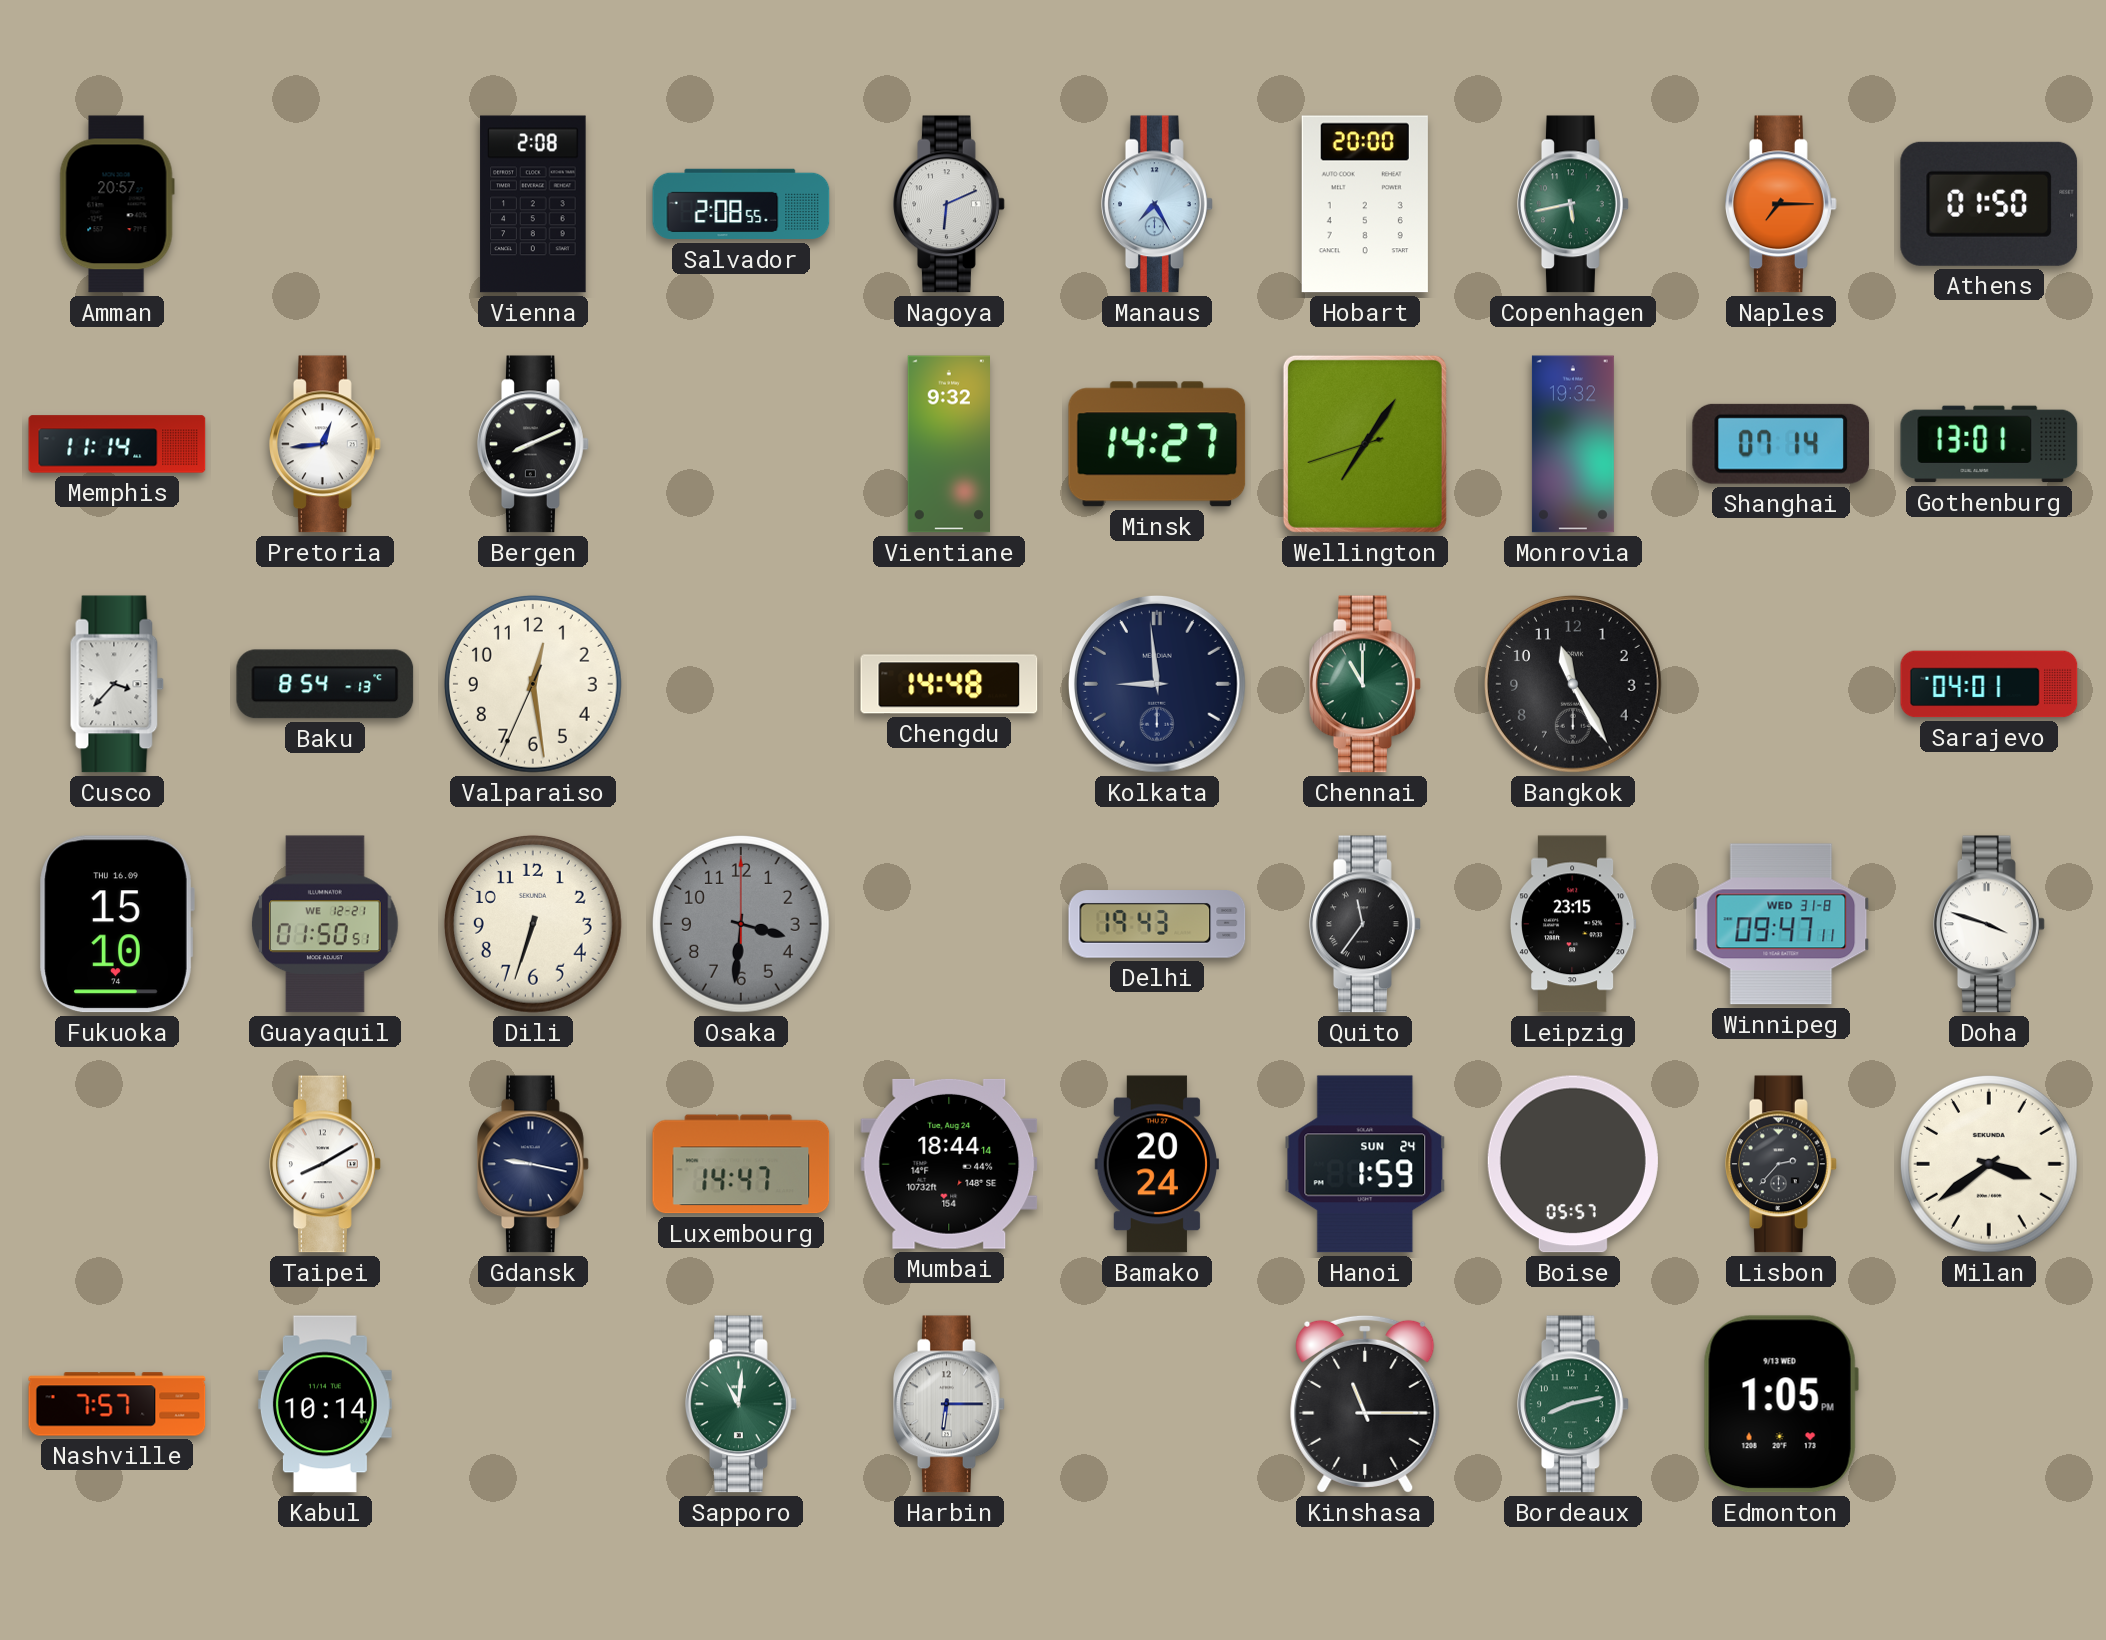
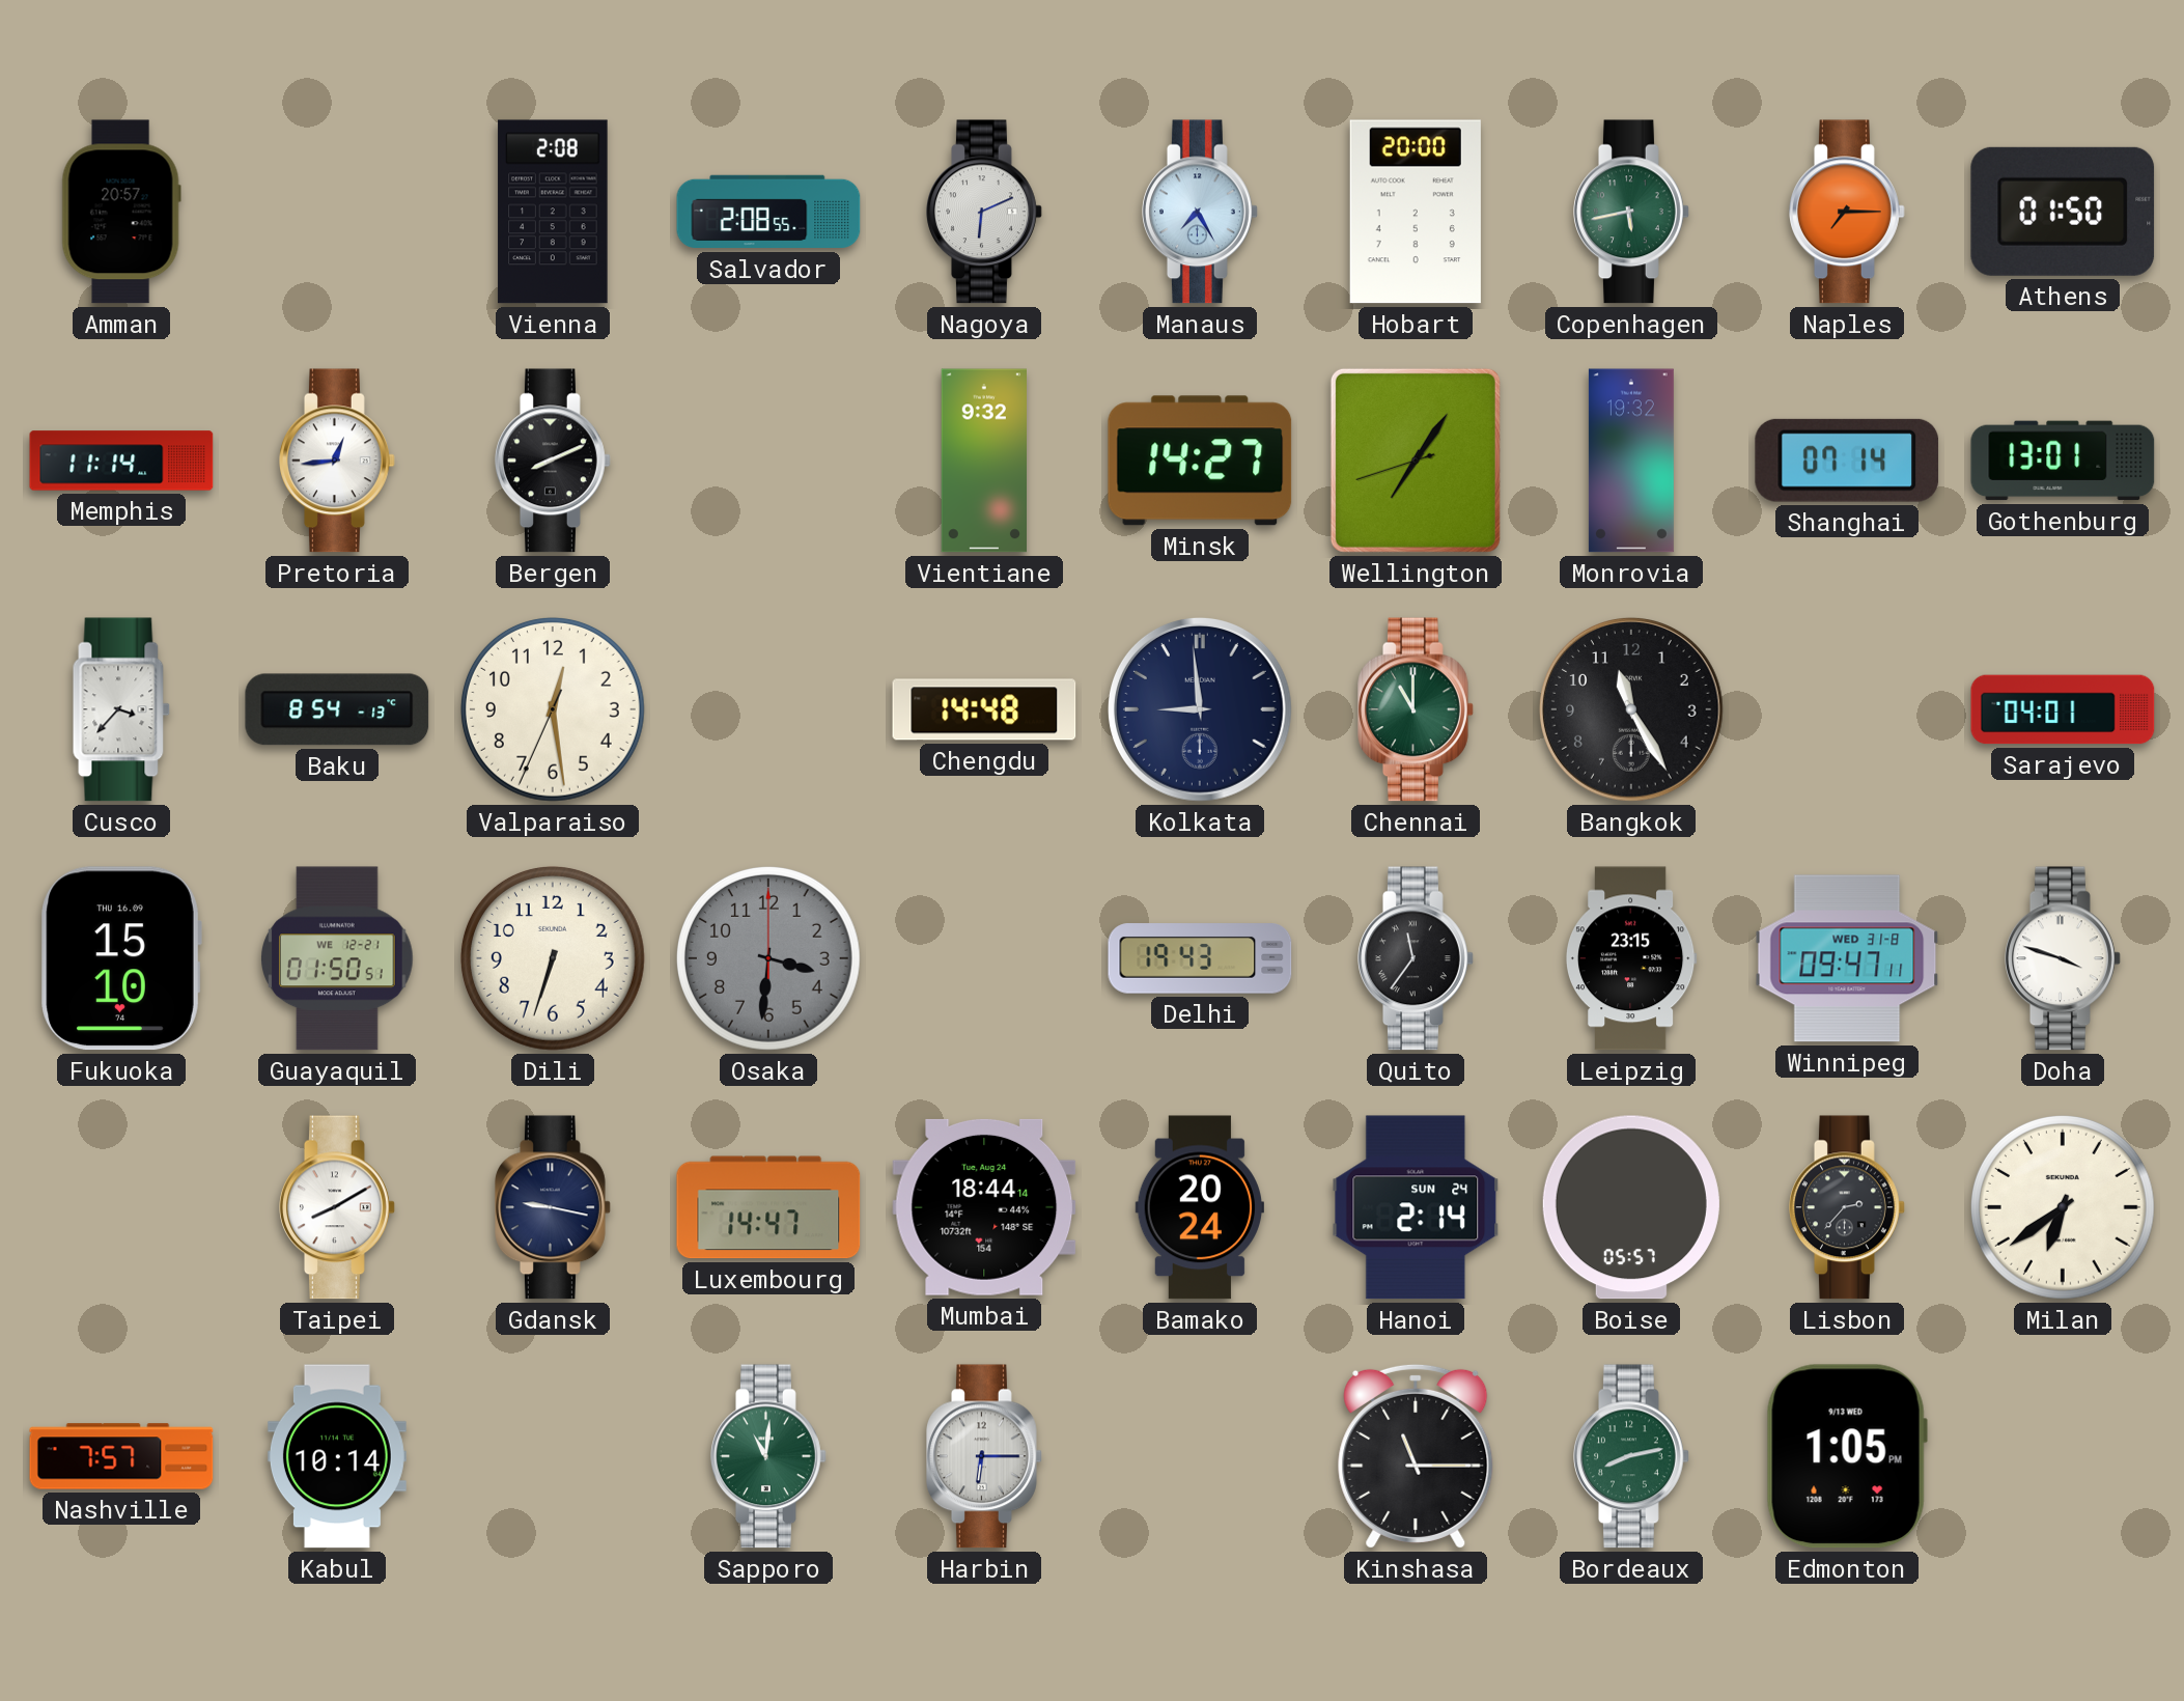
Hanoi: 1:59 -> 2:14
Milan: 3:39 -> 6:39
